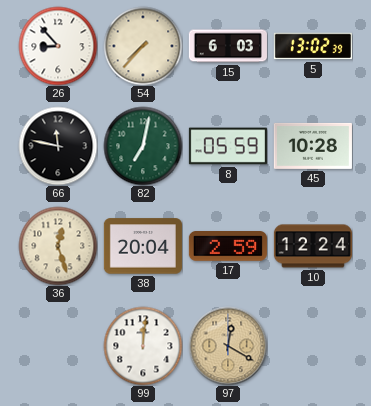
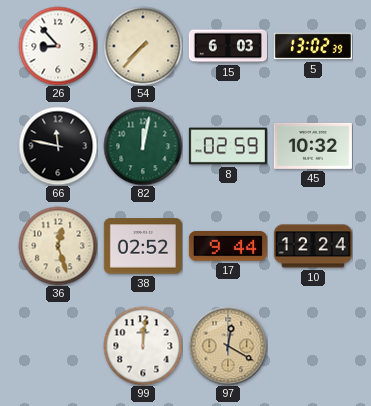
82: 7:02 -> 12:02
8: 05:59 -> 02:59
45: 10:28 -> 10:32
38: 20:04 -> 02:52
17: 2:59 -> 9:44
